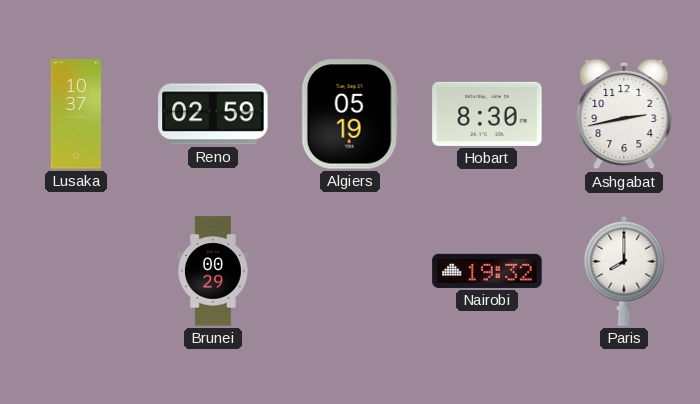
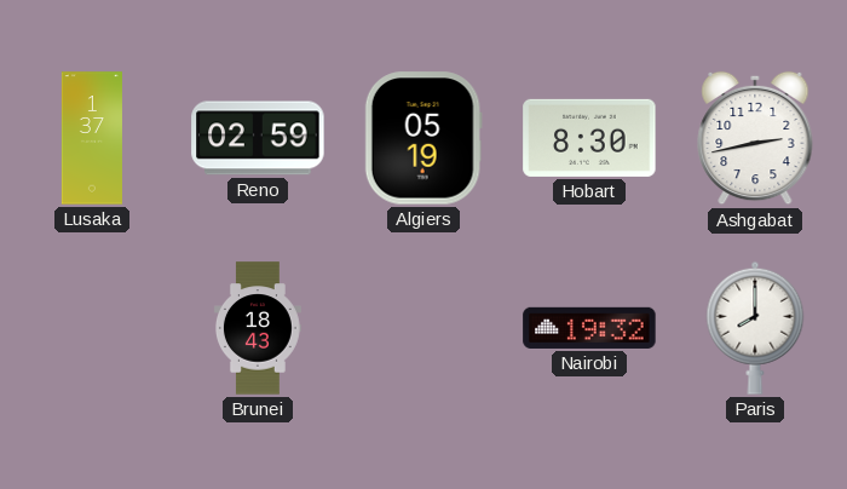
Lusaka: 10:37 -> 1:37
Brunei: 00:29 -> 18:43
